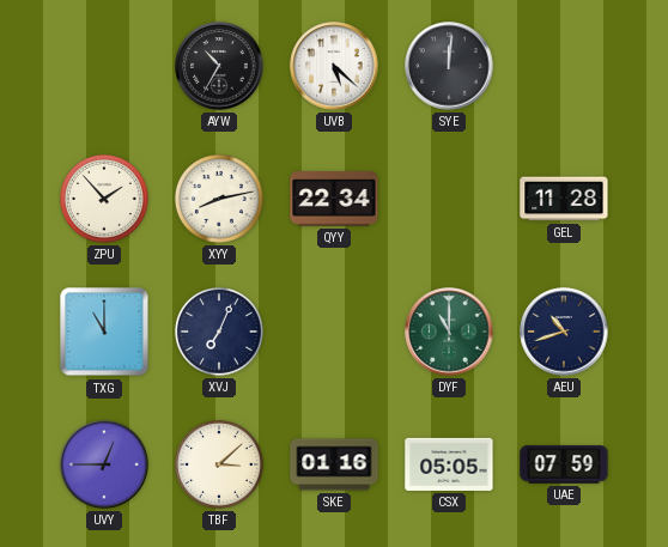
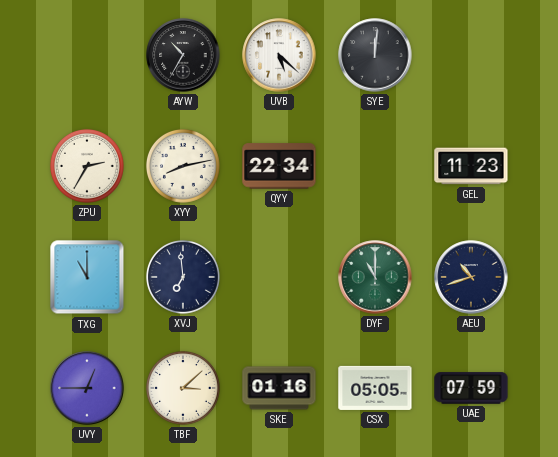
ZPU: 1:53 -> 2:35
GEL: 11:28 -> 11:23
XVJ: 7:04 -> 6:59
